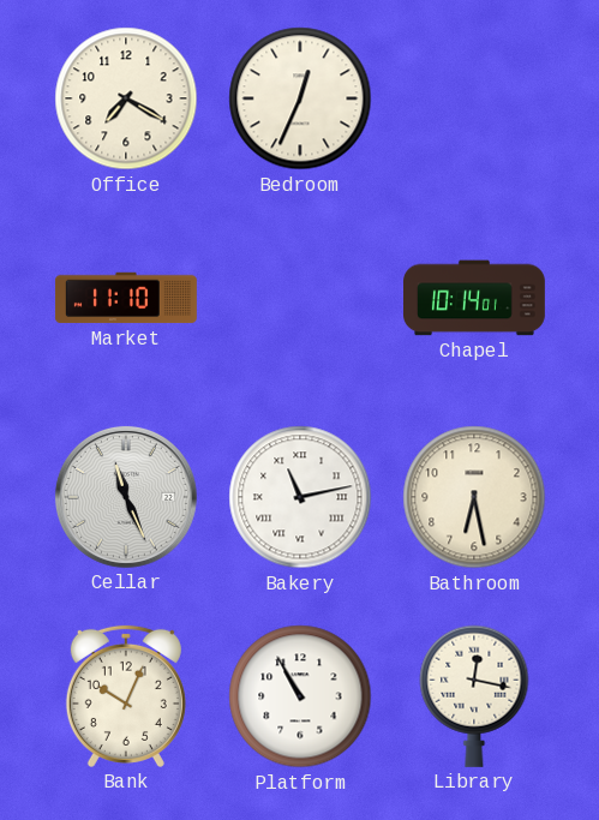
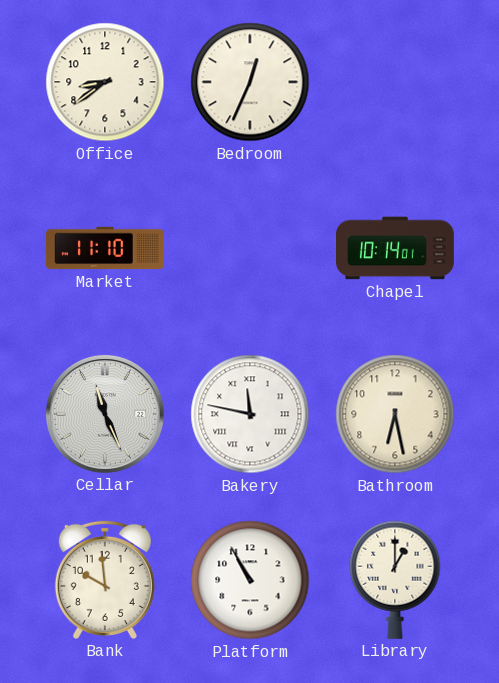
Office: 7:20 -> 8:39
Bakery: 11:13 -> 11:47
Bank: 10:04 -> 9:59
Library: 12:17 -> 1:00
